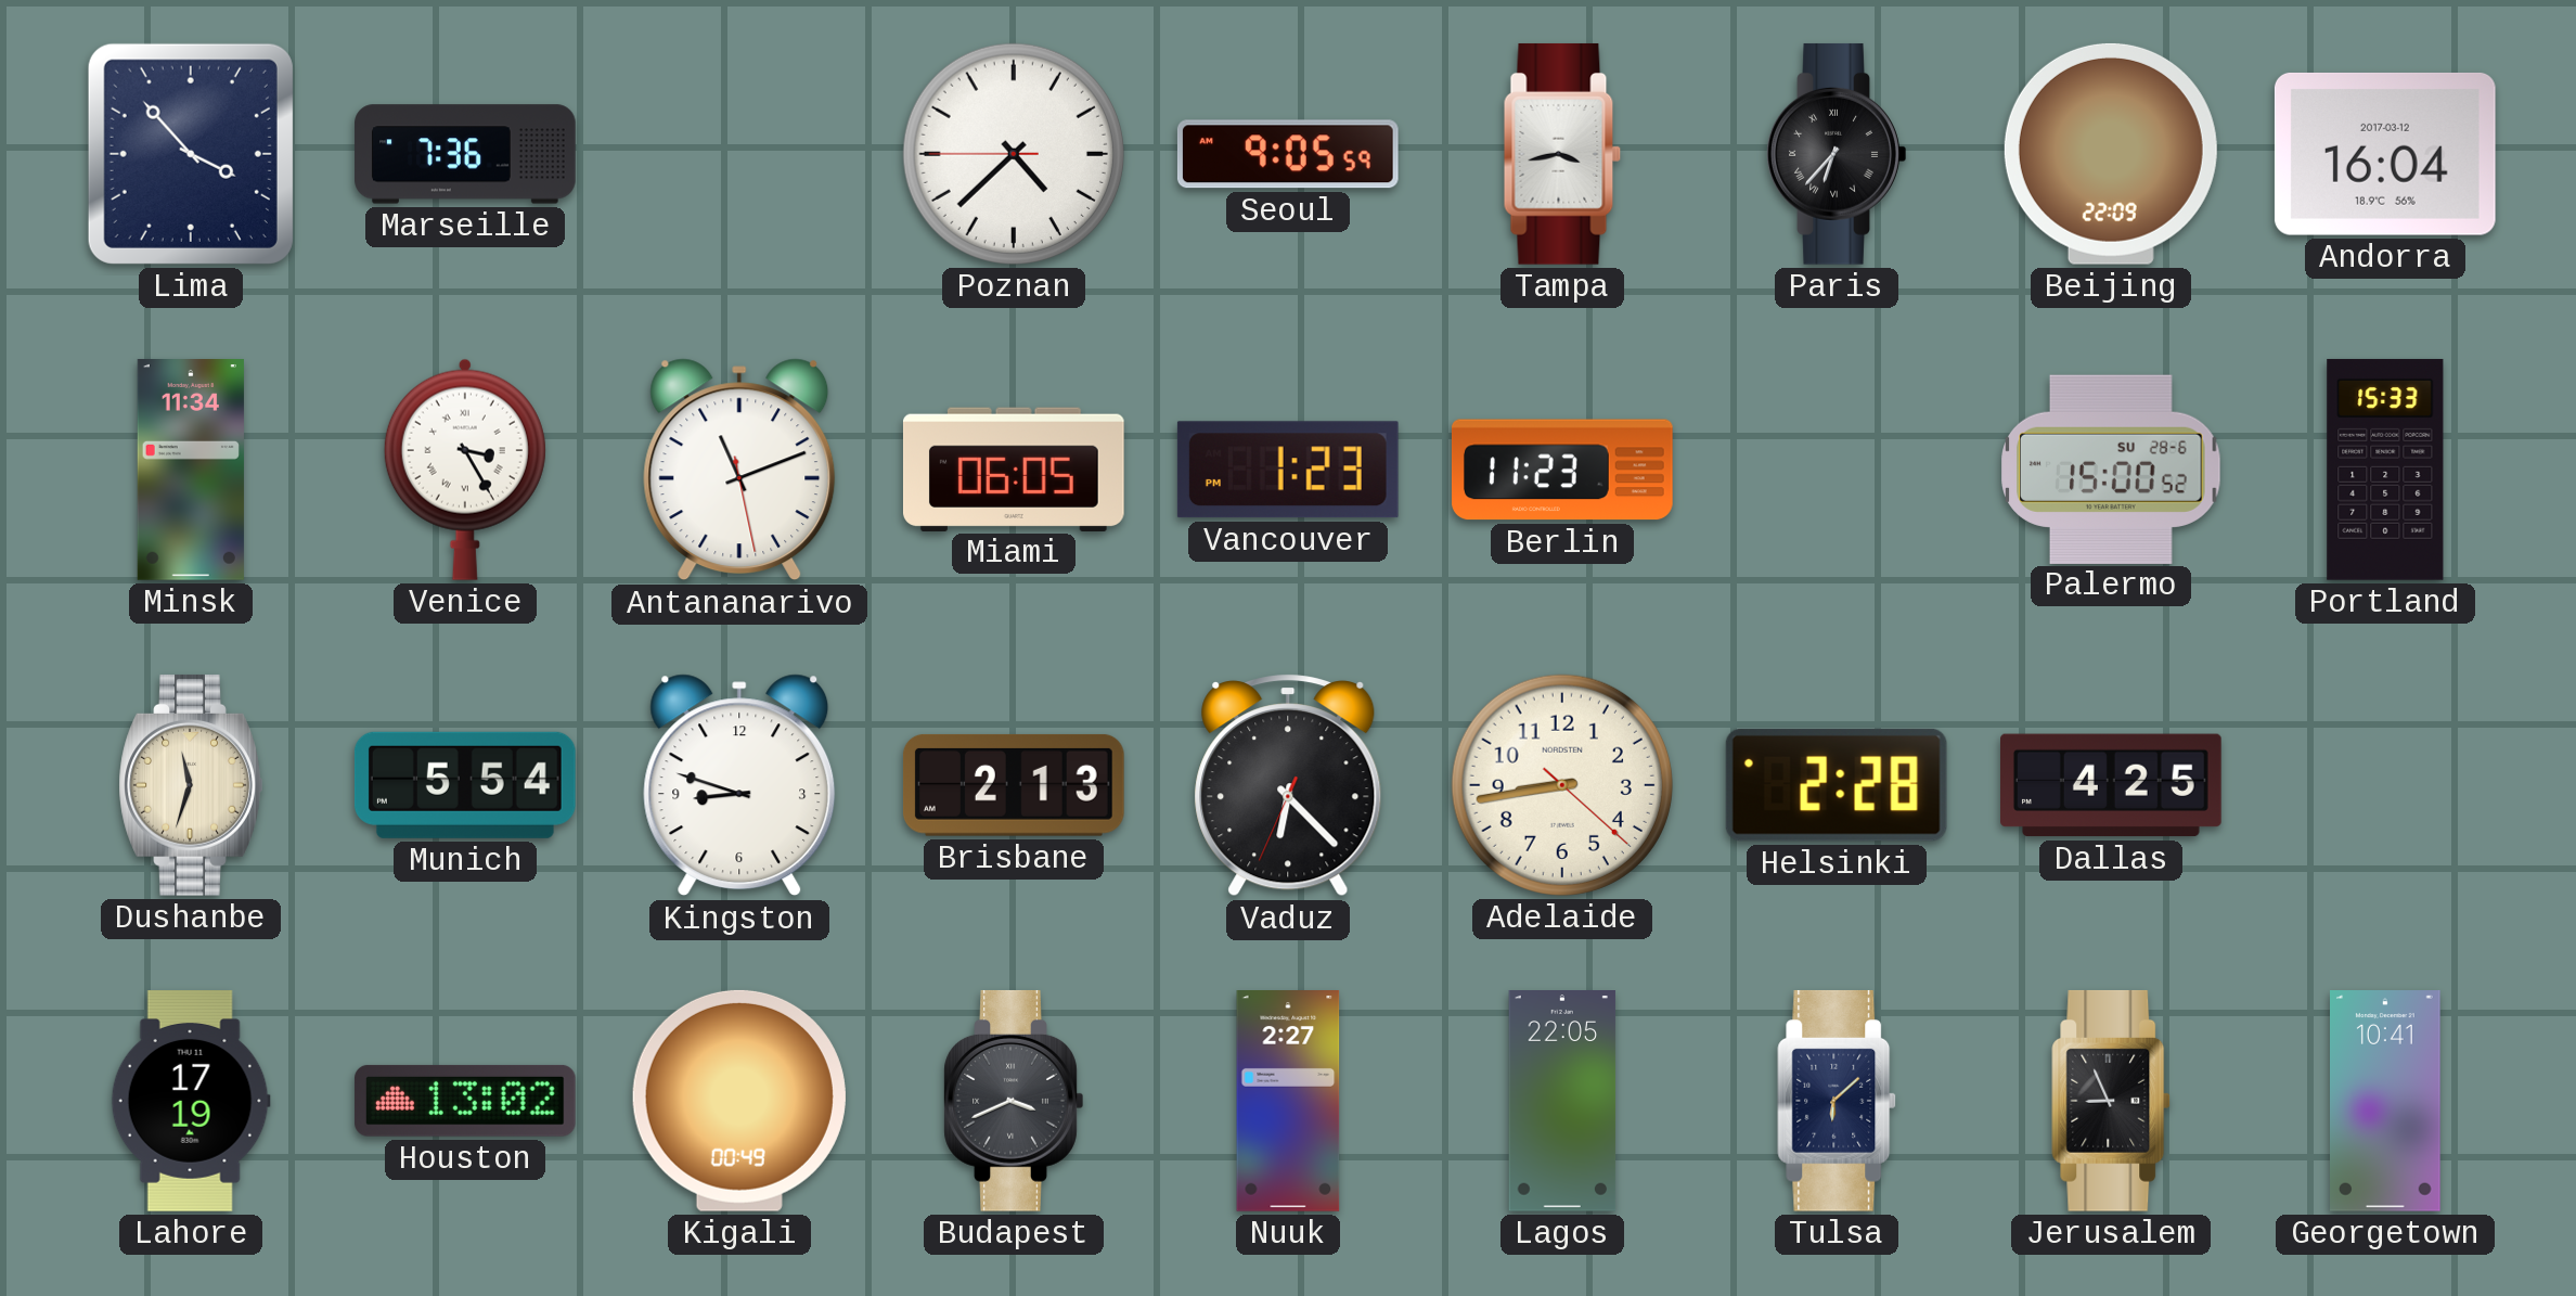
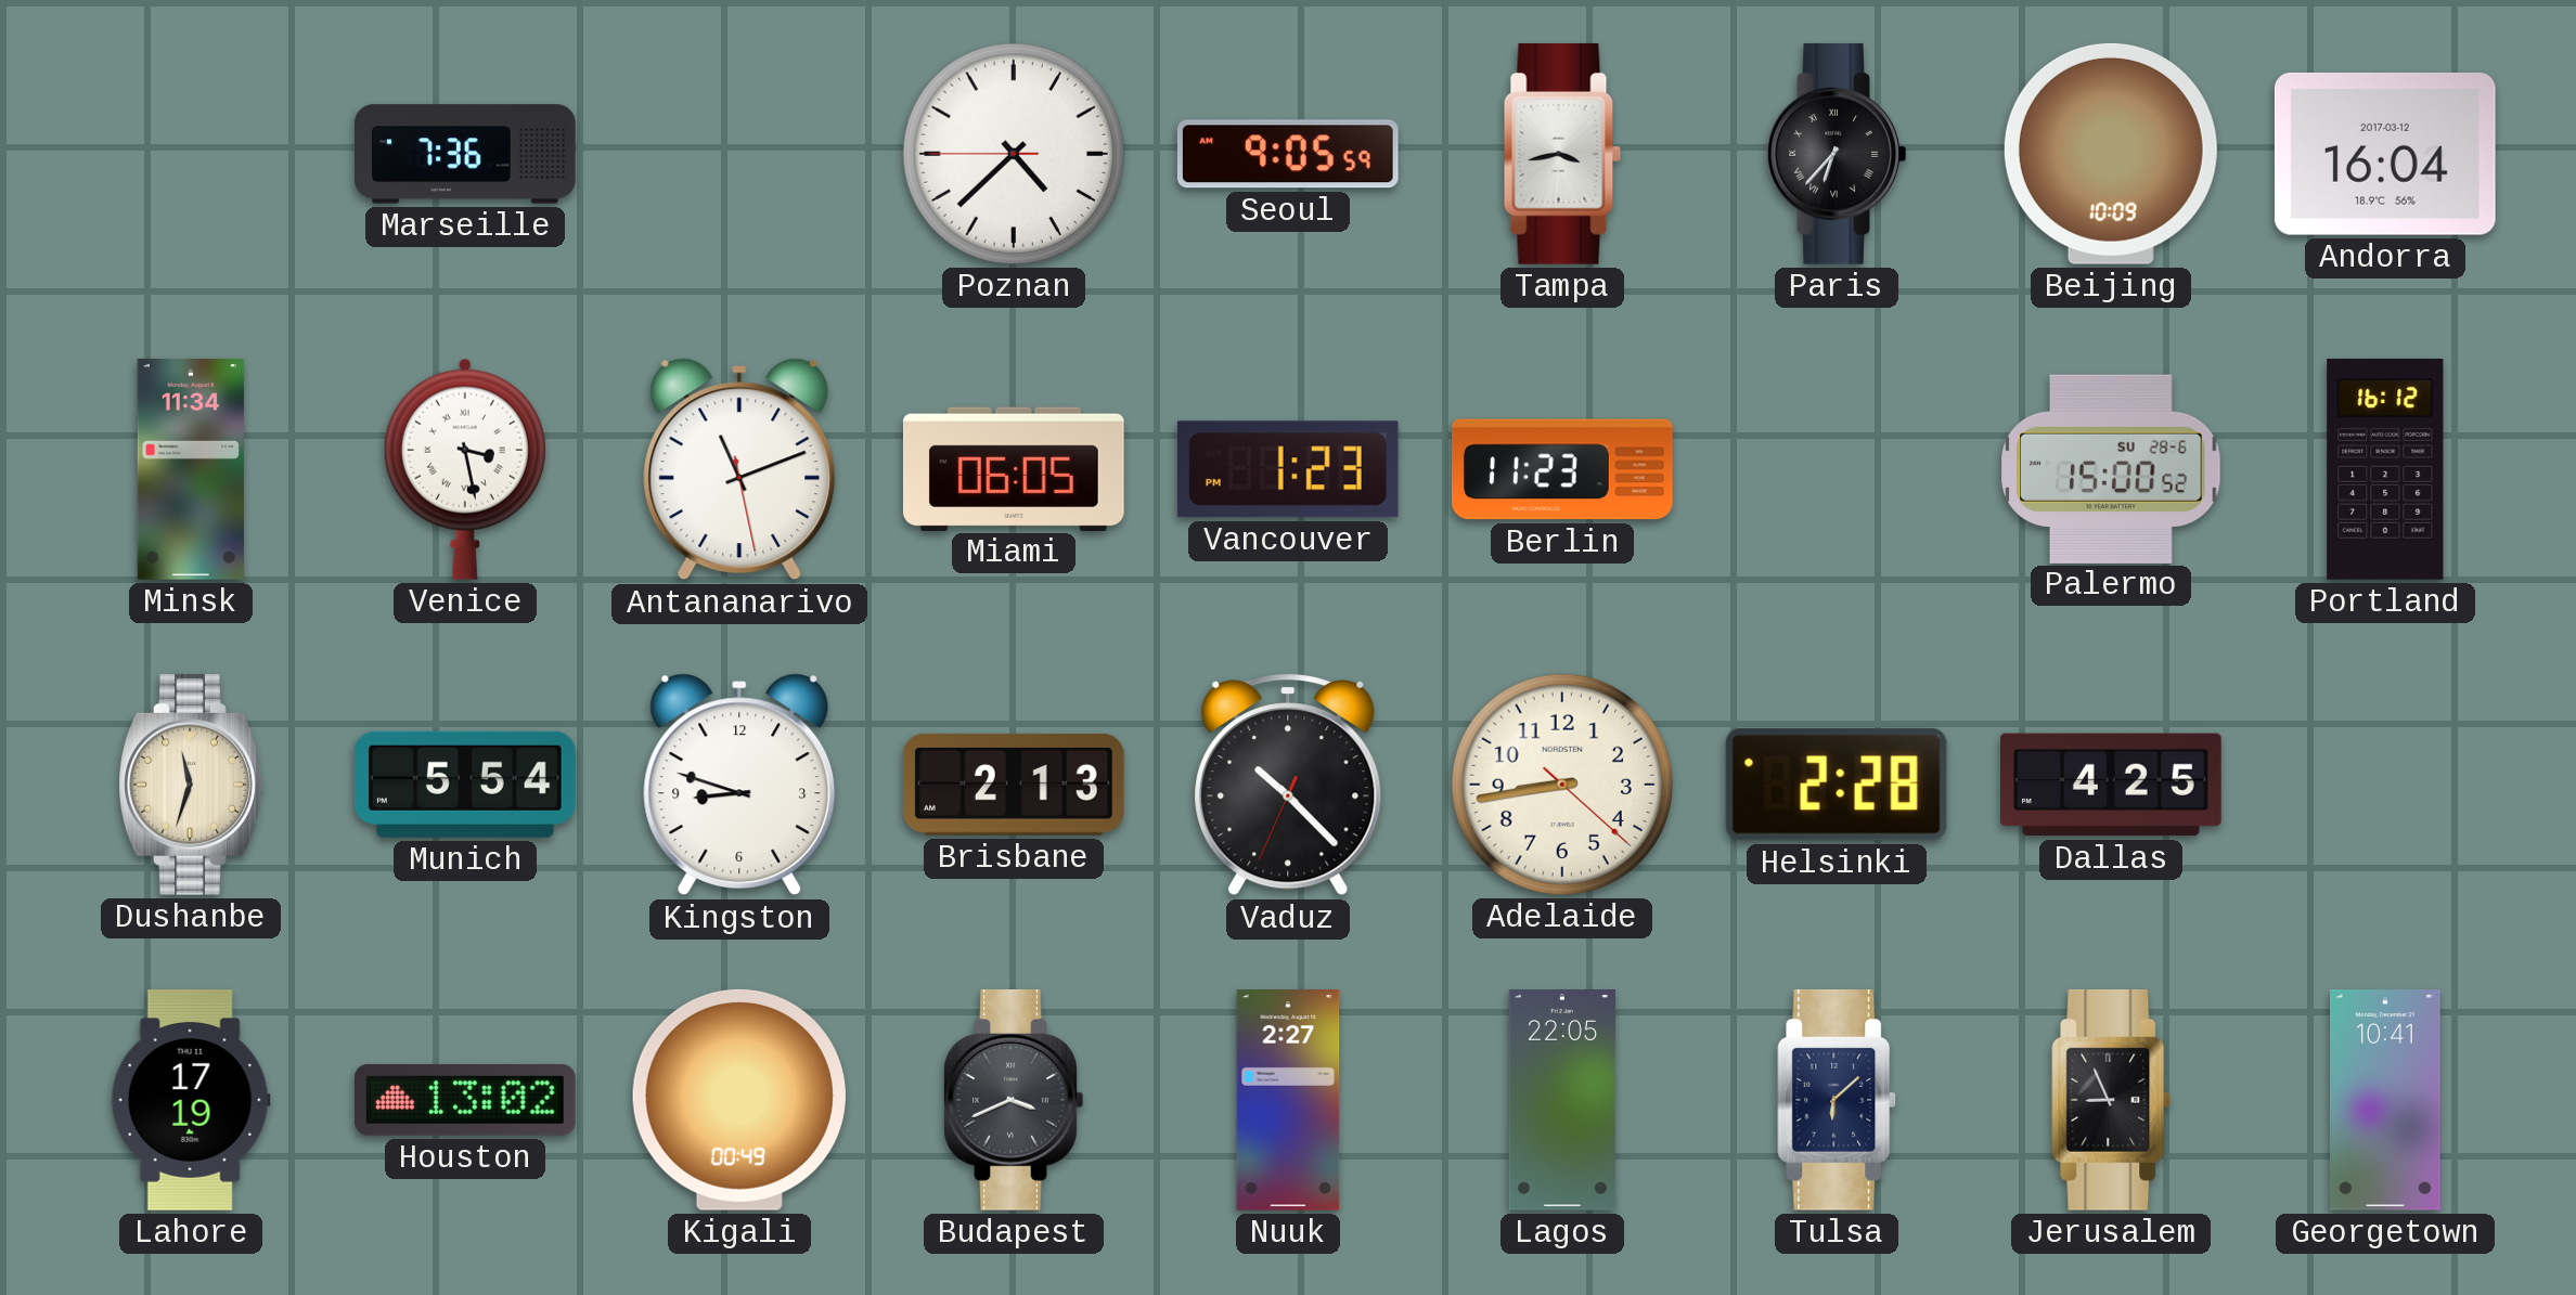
Lima: 3:53 -> none
Beijing: 22:09 -> 10:09
Venice: 3:25 -> 3:28
Portland: 15:33 -> 16:12
Vaduz: 6:22 -> 10:22
